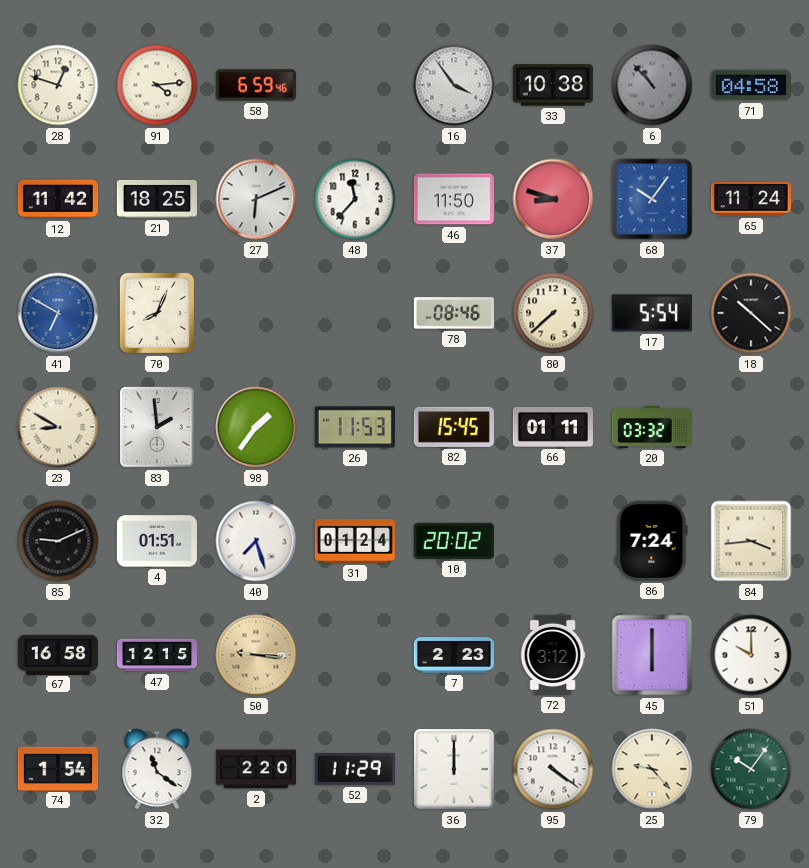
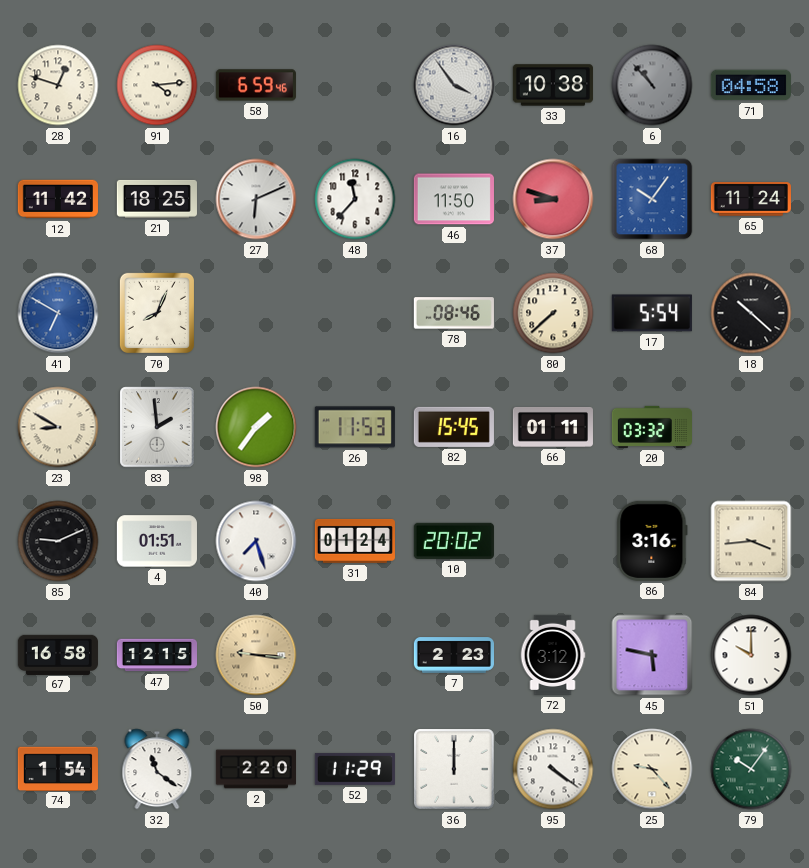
86: 7:24 -> 3:16
45: 6:00 -> 5:47
